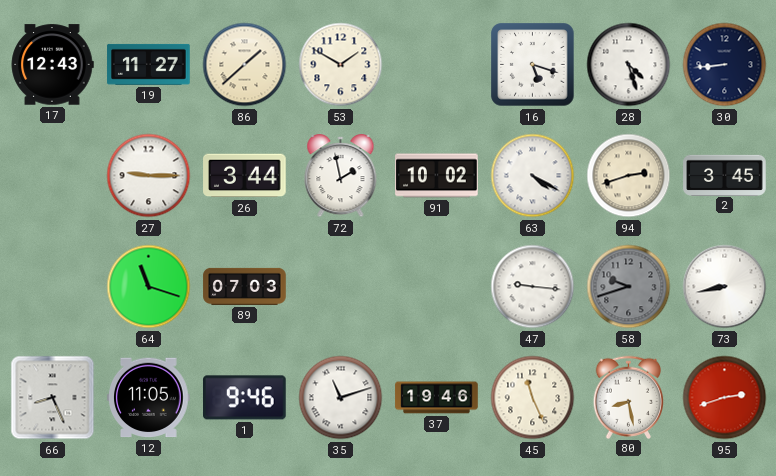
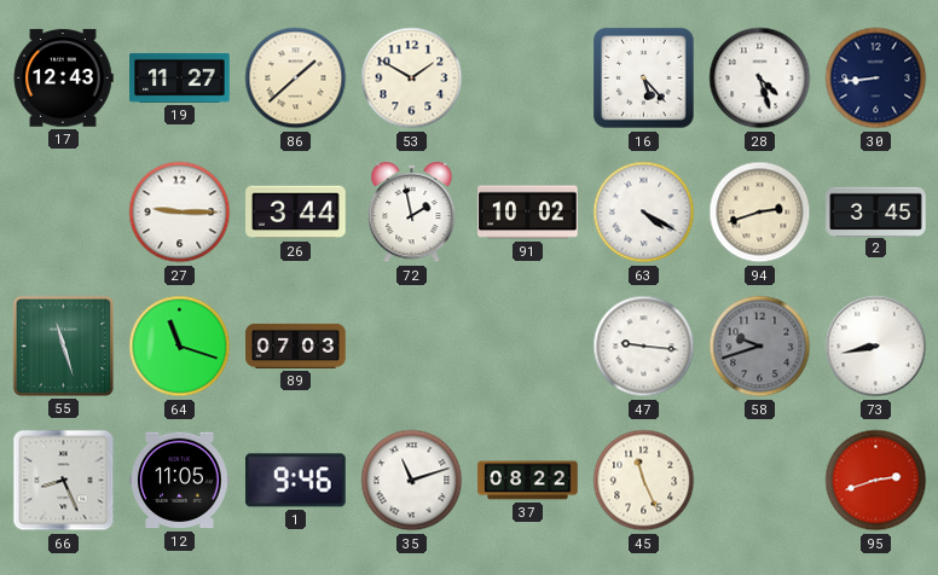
16: 5:18 -> 5:23
55: none -> 11:27
37: 19:46 -> 08:22
80: 8:28 -> none
